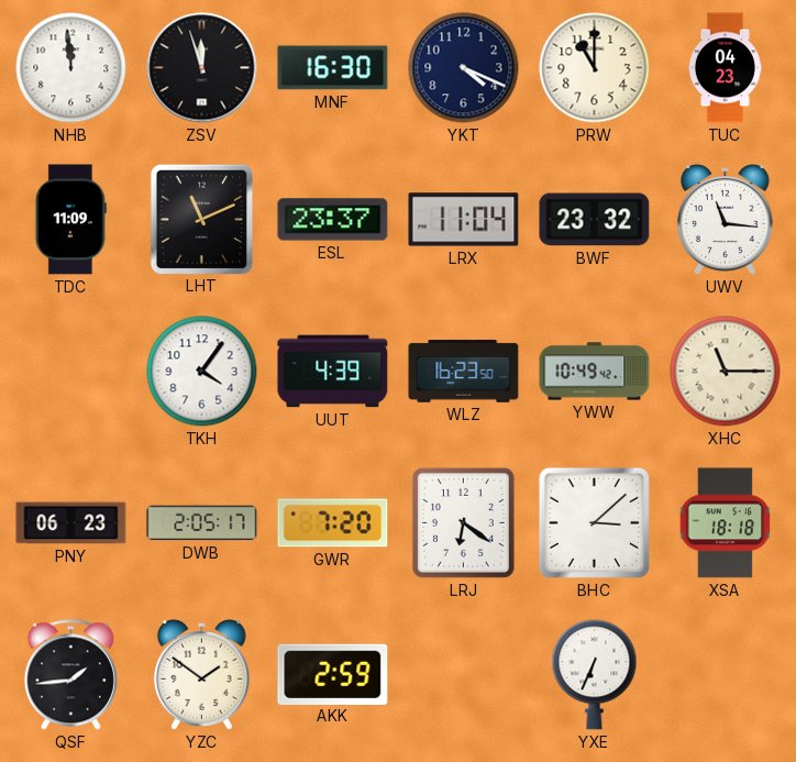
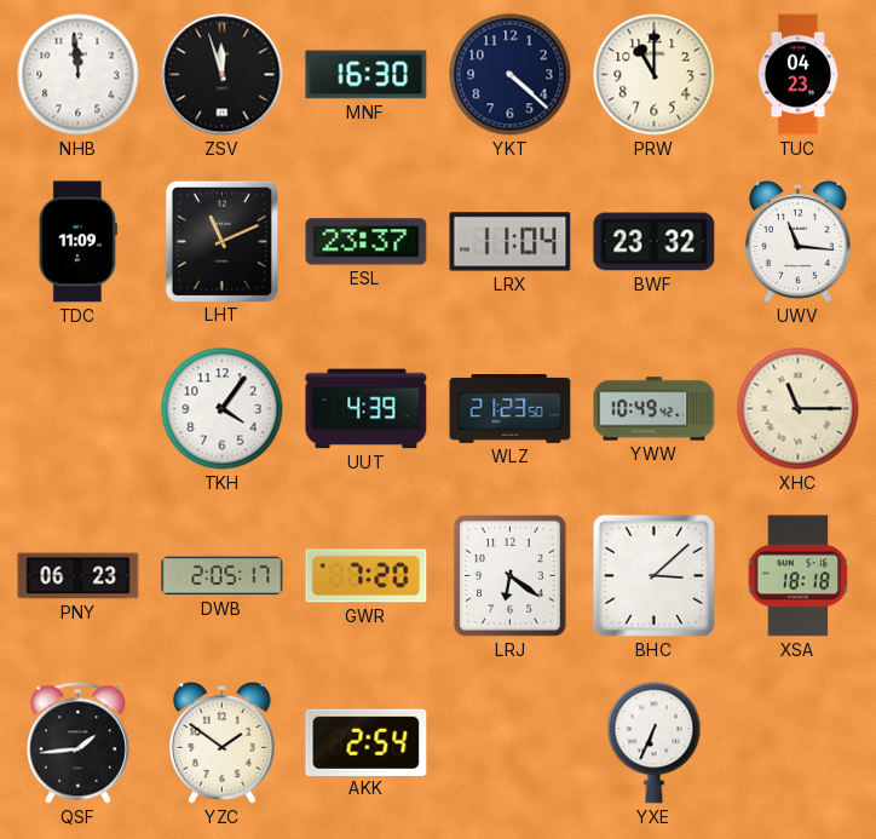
YKT: 4:19 -> 4:22
WLZ: 16:23 -> 21:23
AKK: 2:59 -> 2:54
